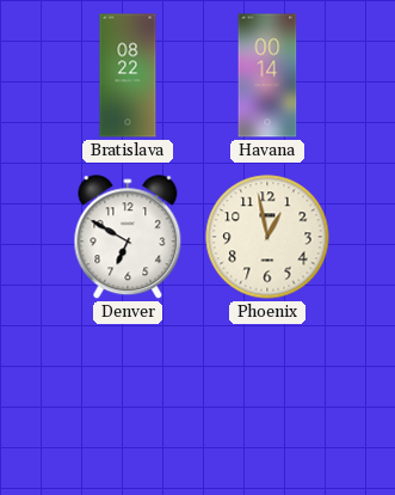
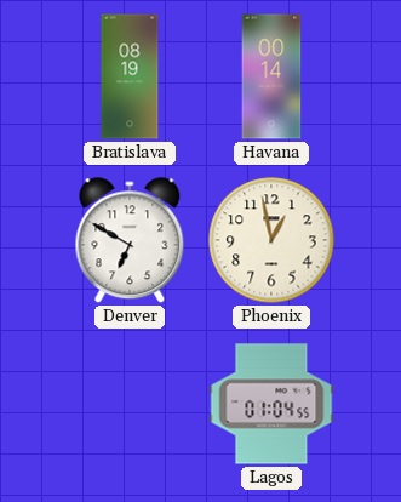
Bratislava: 08:22 -> 08:19
Lagos: none -> 01:04
